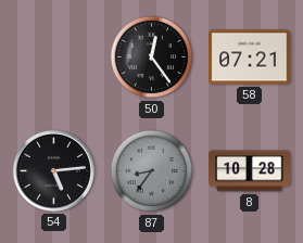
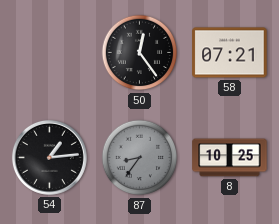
54: 5:14 -> 1:14
8: 10:28 -> 10:25
